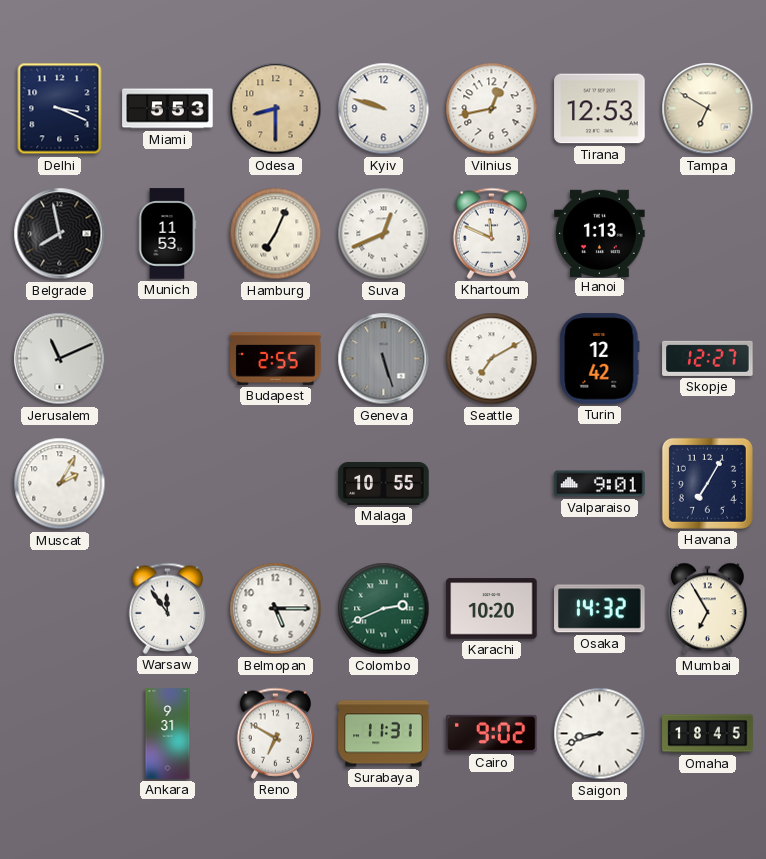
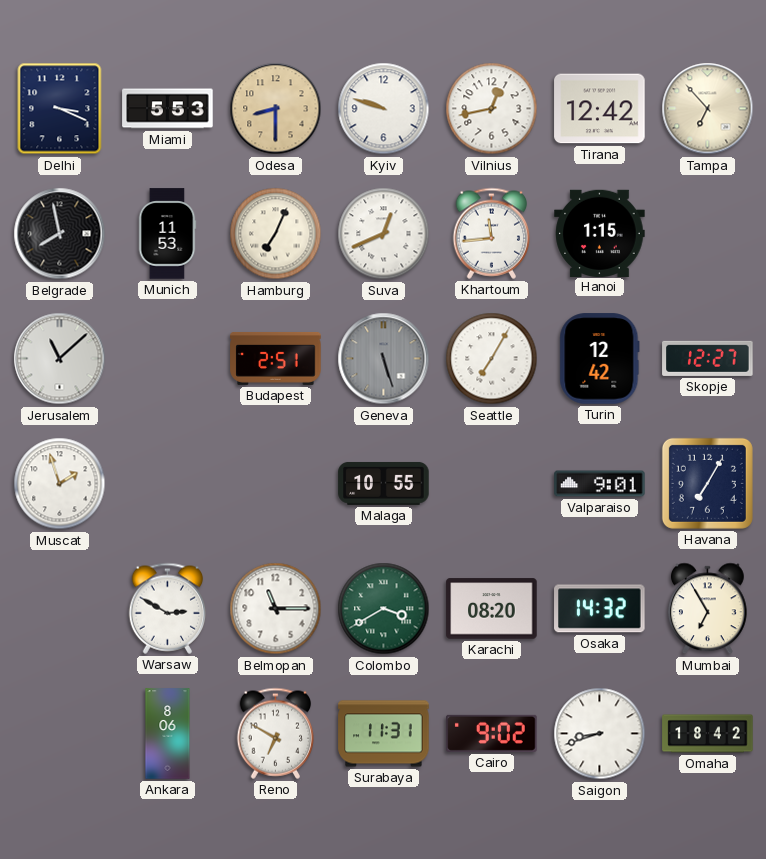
Tirana: 12:53 -> 12:42
Tampa: 6:50 -> 6:53
Khartoum: 11:49 -> 11:44
Hanoi: 1:13 -> 1:15
Jerusalem: 11:11 -> 11:08
Budapest: 2:55 -> 2:51
Seattle: 7:10 -> 7:05
Muscat: 2:05 -> 1:57
Warsaw: 11:54 -> 2:50
Belmopan: 5:15 -> 11:15
Colombo: 2:41 -> 3:40
Karachi: 10:20 -> 08:20
Ankara: 9:31 -> 8:06
Omaha: 18:45 -> 18:42
